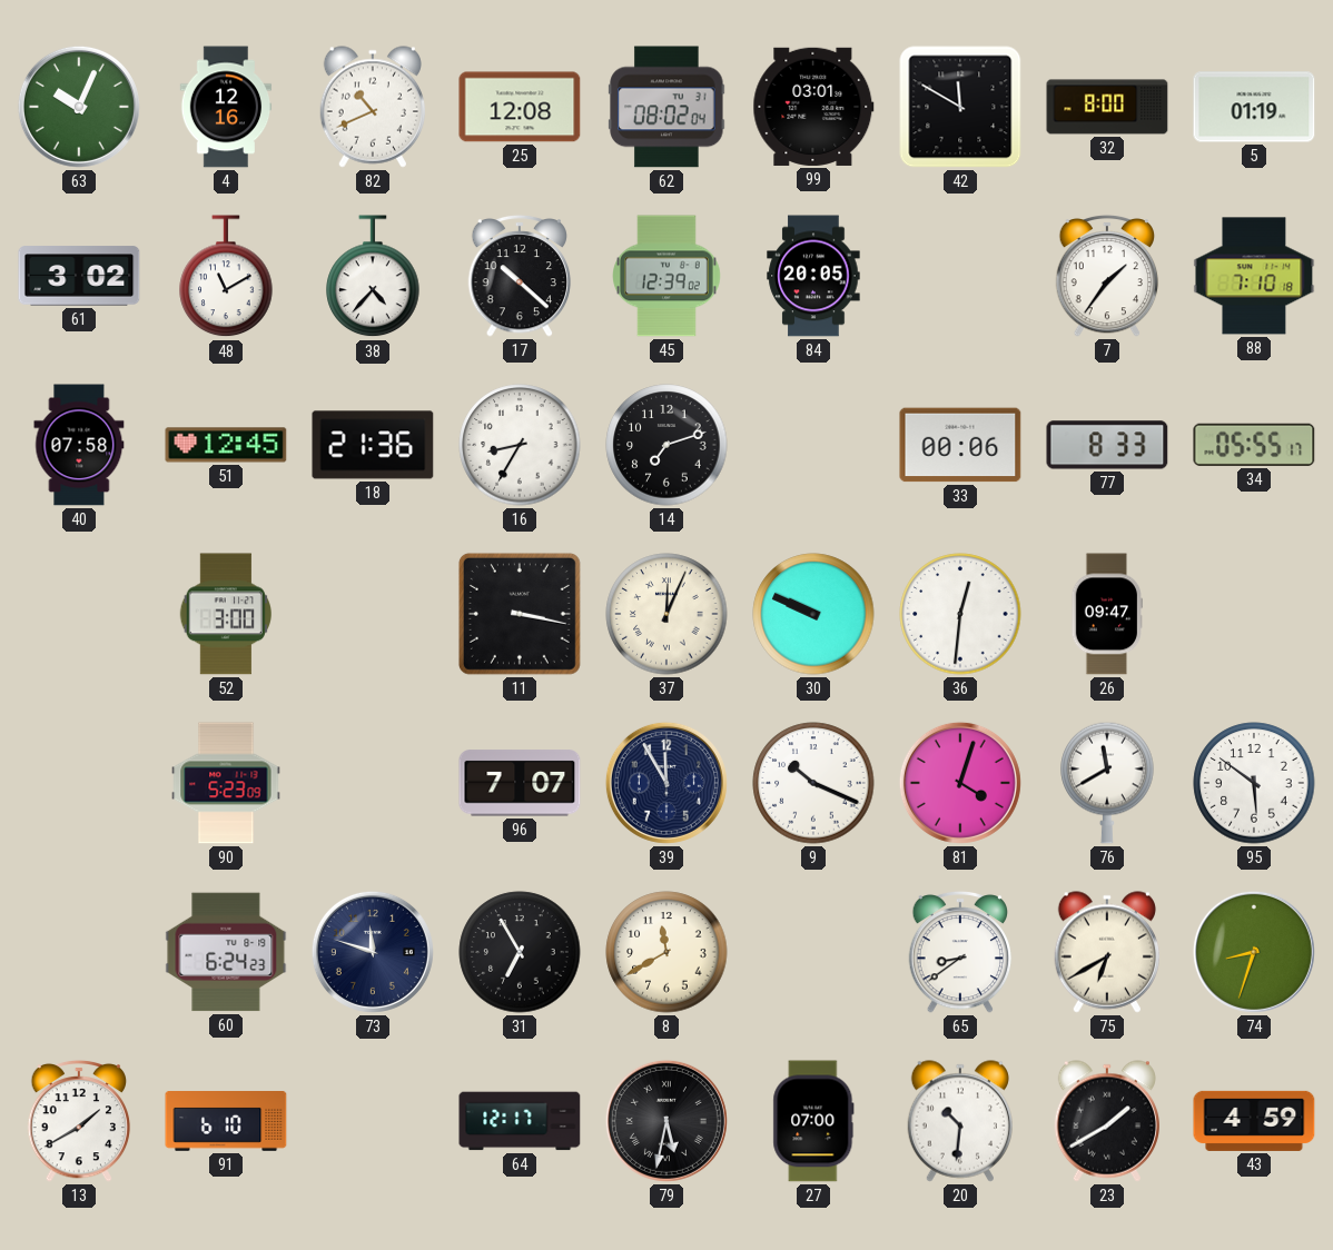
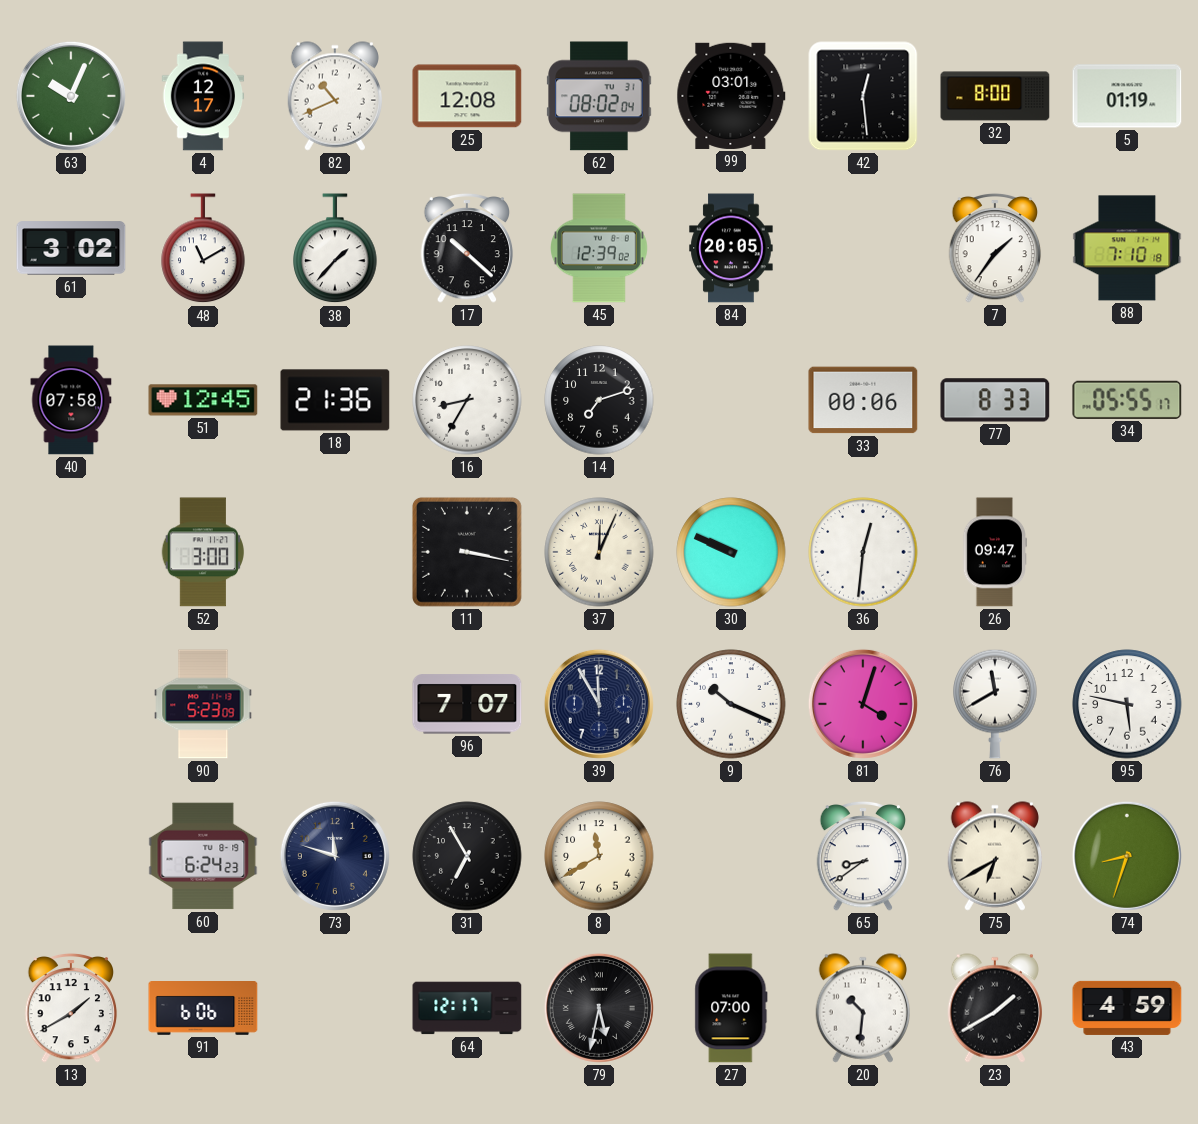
4: 12:16 -> 12:17
42: 11:50 -> 12:29
38: 4:37 -> 1:37
95: 5:51 -> 5:47
91: 6:10 -> 6:06
